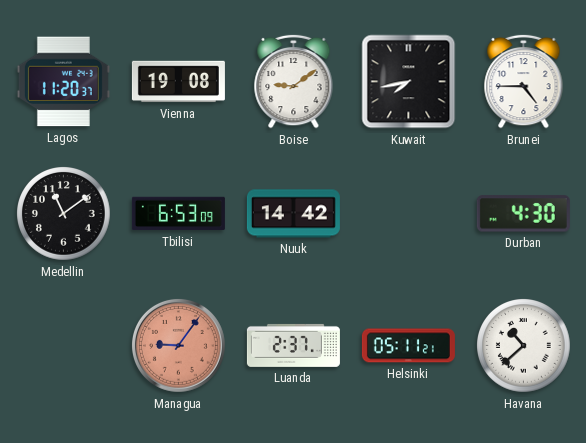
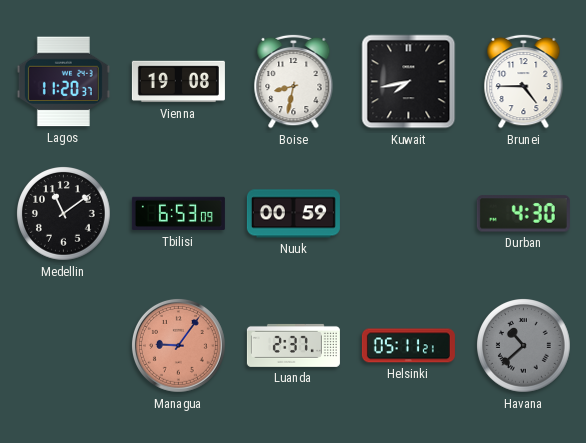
Boise: 9:09 -> 8:32
Nuuk: 14:42 -> 00:59
Havana dial: white -> grey
